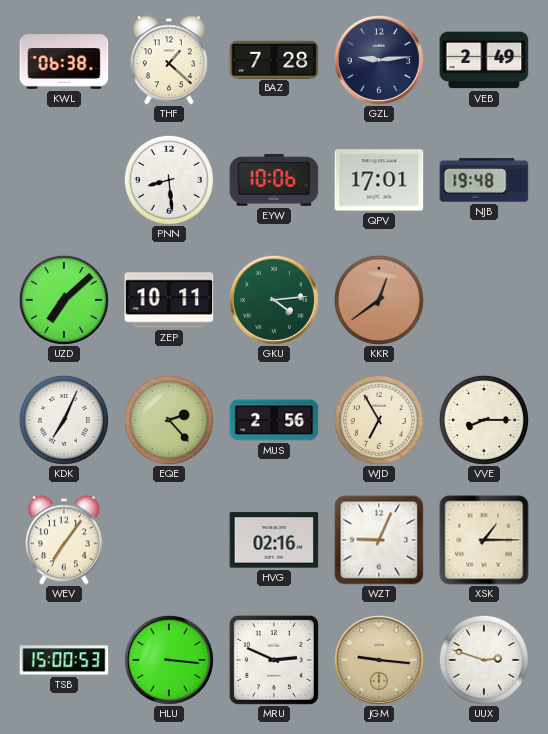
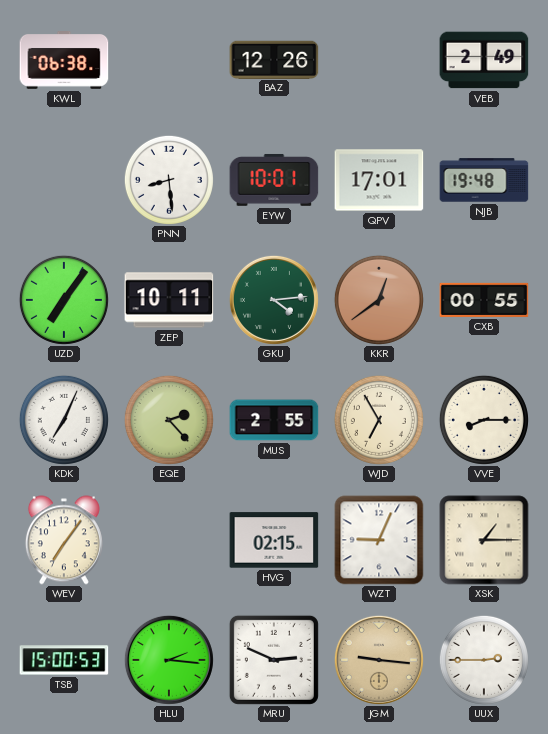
THF: 1:22 -> none
BAZ: 7:28 -> 12:26
GZL: 9:14 -> none
EYW: 10:06 -> 10:01
UZD: 7:08 -> 7:06
CXB: none -> 00:55
MUS: 2:56 -> 2:55
HVG: 02:16 -> 02:15
HLU: 3:16 -> 2:16
UUX: 2:48 -> 2:45
